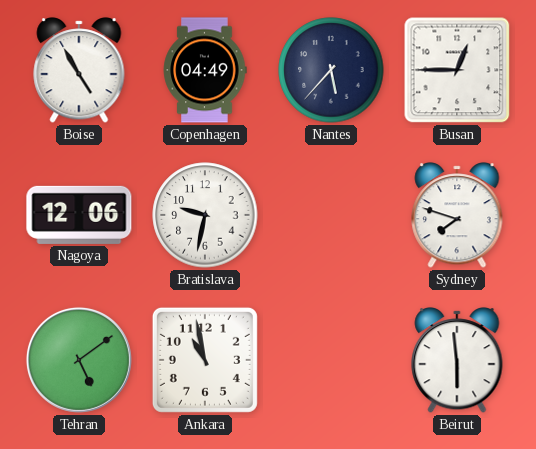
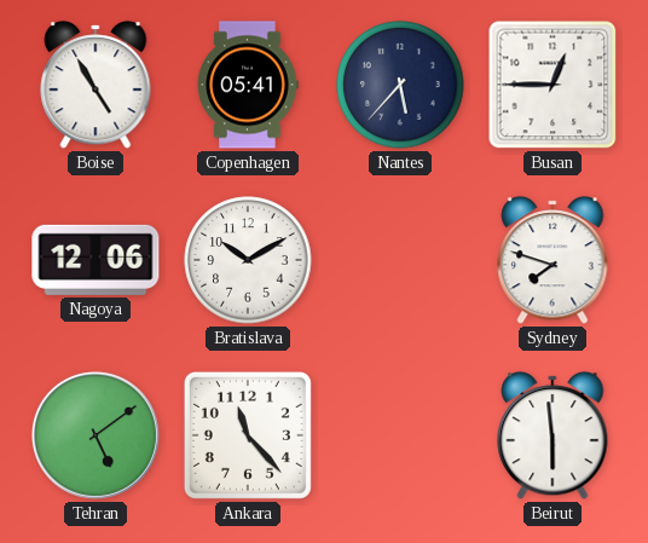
Copenhagen: 04:49 -> 05:41
Bratislava: 9:32 -> 10:10
Ankara: 10:58 -> 11:23
